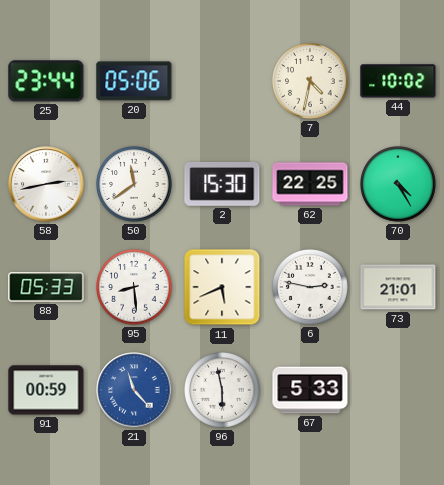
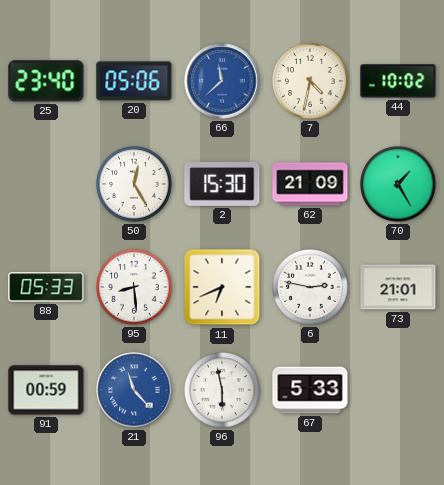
25: 23:44 -> 23:40
66: none -> 11:38
58: 2:43 -> none
50: 11:39 -> 12:25
62: 22:25 -> 21:09
70: 4:25 -> 1:25
11: 5:41 -> 6:41
